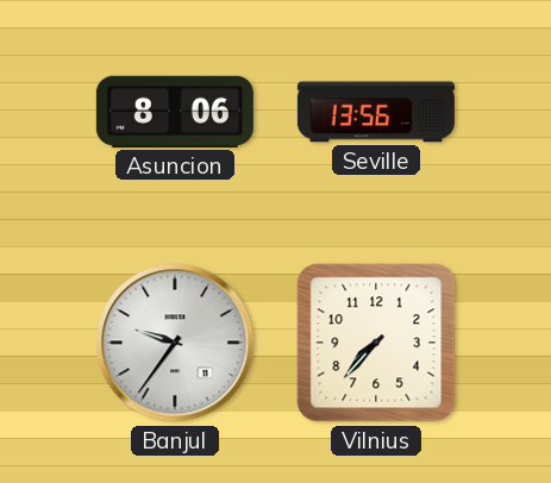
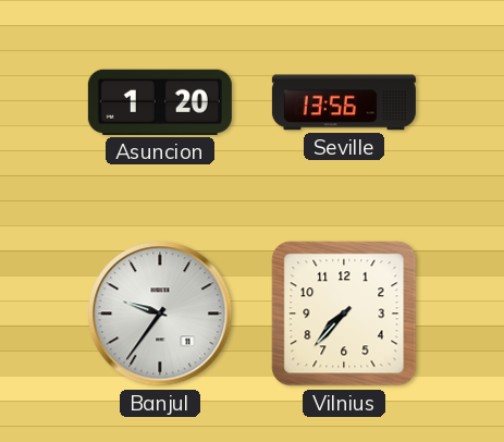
Asuncion: 8:06 -> 1:20
